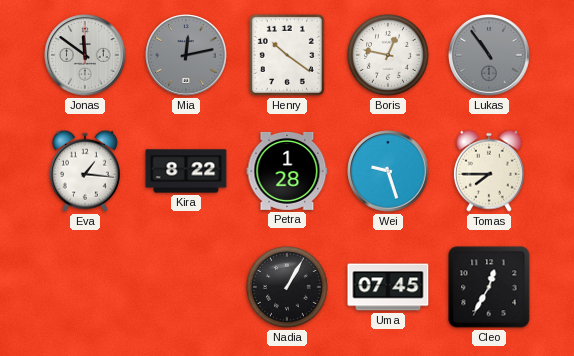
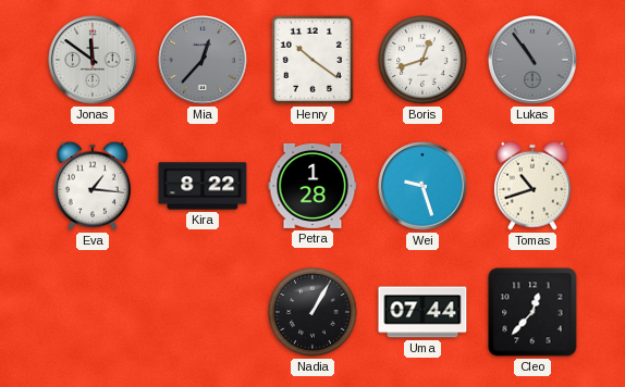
Mia: 12:13 -> 12:37
Boris: 12:47 -> 12:42
Tomas: 7:45 -> 10:42
Uma: 07:45 -> 07:44
Cleo: 12:35 -> 12:37
